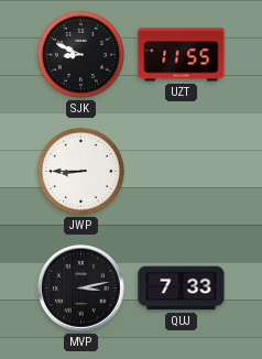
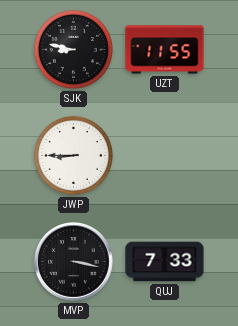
SJK: 8:49 -> 8:47
MVP: 3:13 -> 3:17
